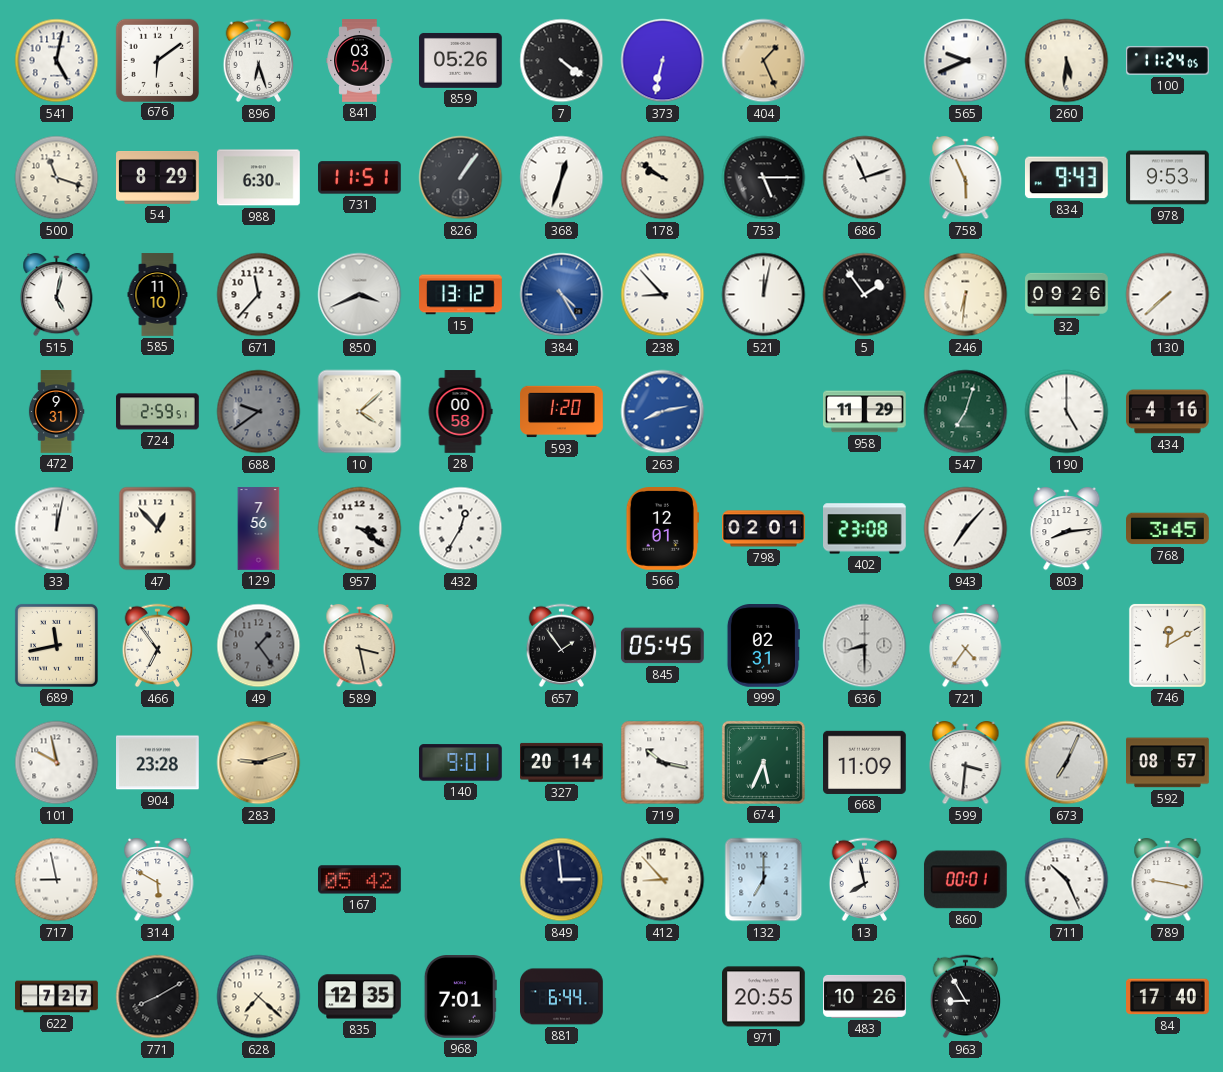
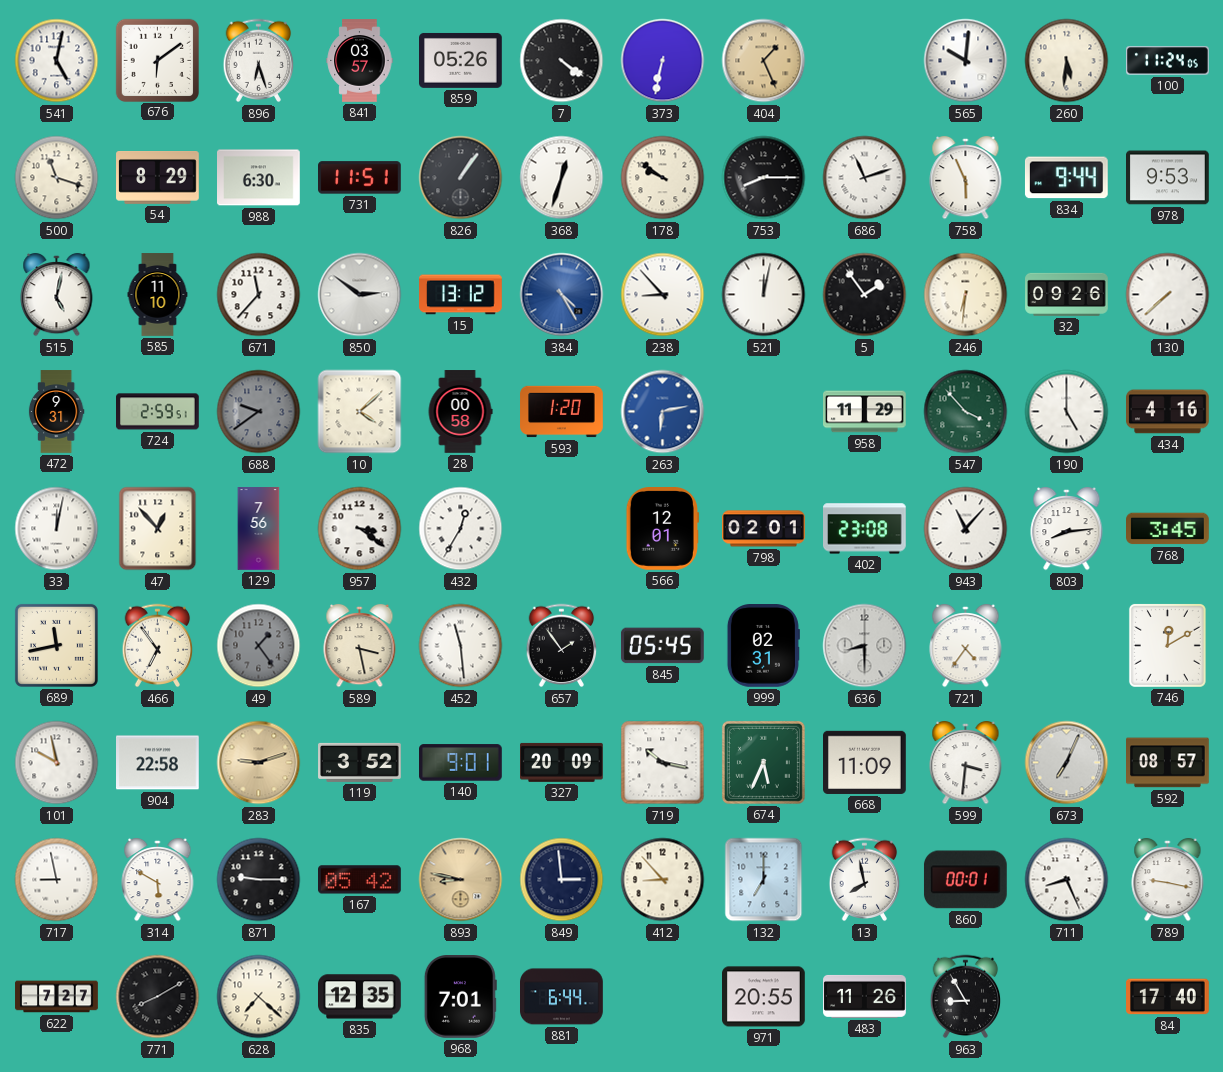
841: 03:54 -> 03:57
565: 9:41 -> 10:01
753: 5:15 -> 8:15
834: 9:43 -> 9:44
850: 3:41 -> 2:51
263: 8:13 -> 6:13
547: 7:03 -> 3:53
943: 7:07 -> 11:07
452: none -> 11:29
904: 23:28 -> 22:58
119: none -> 3:52
327: 20:14 -> 20:09
871: none -> 9:15
893: none -> 8:47
711: 10:26 -> 8:26
483: 10:26 -> 11:26
